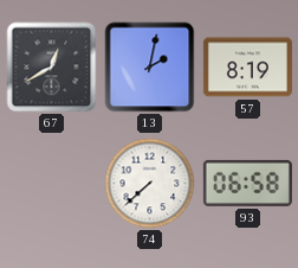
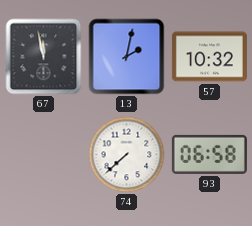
67: 12:40 -> 11:58
57: 8:19 -> 10:32
